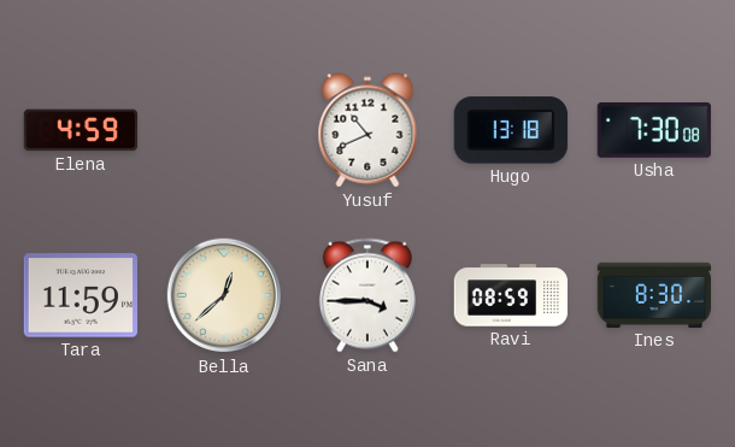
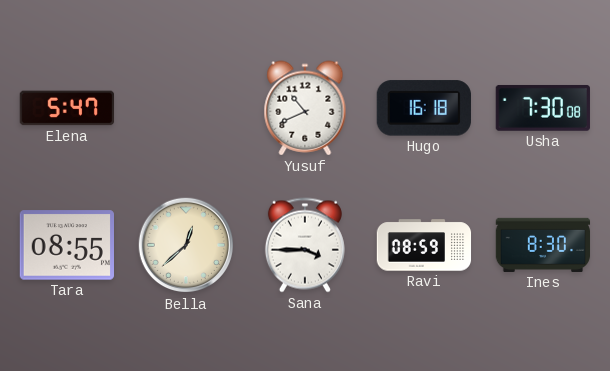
Elena: 4:59 -> 5:47
Hugo: 13:18 -> 16:18
Tara: 11:59 -> 08:55
